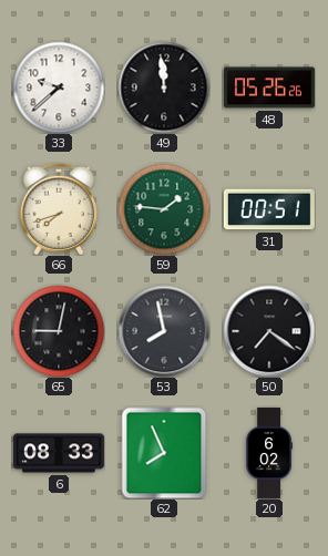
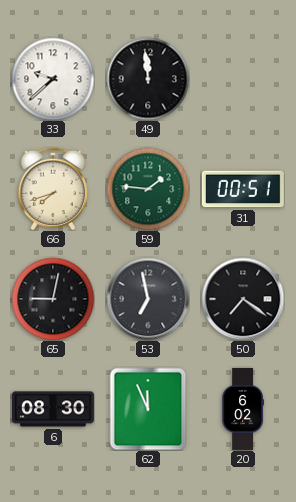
48: 05:26 -> none
53: 7:58 -> 6:58
6: 08:33 -> 08:30
62: 7:56 -> 11:56
